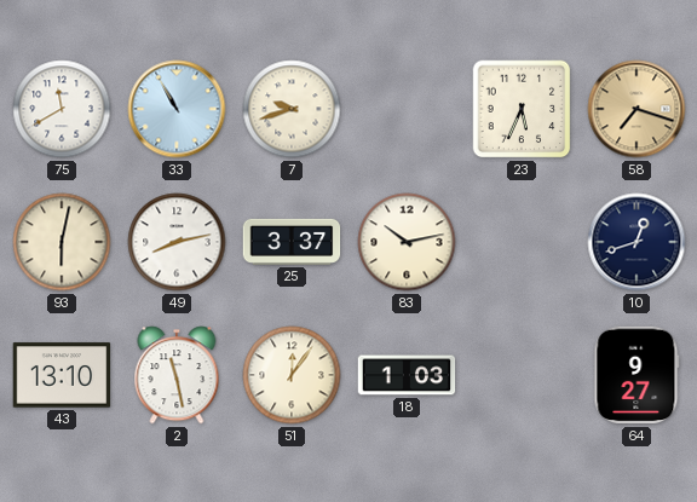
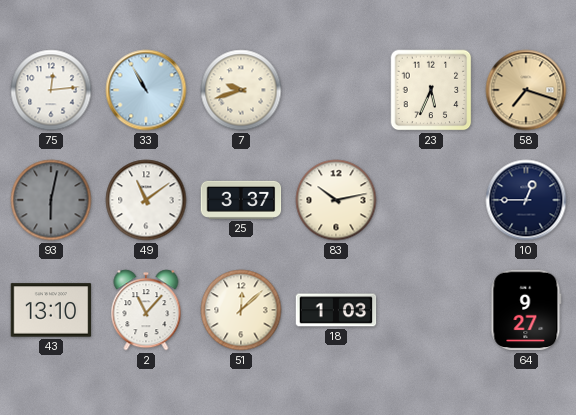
75: 11:40 -> 12:14
93 dial: cream -> grey
49: 8:13 -> 11:09
10: 12:42 -> 12:45
2: 11:28 -> 11:07
51: 12:06 -> 12:08
